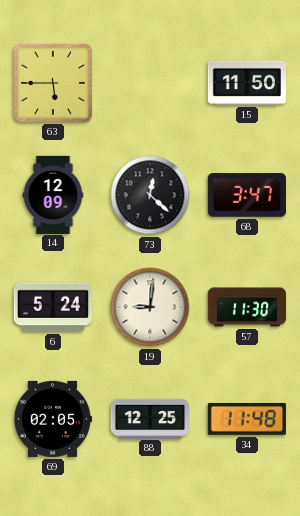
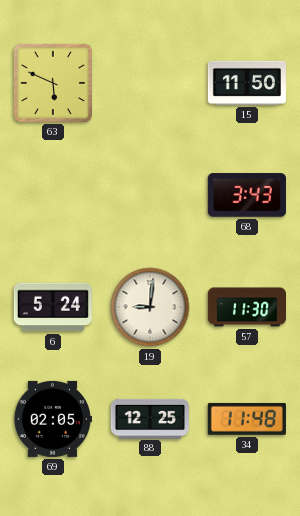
63: 5:45 -> 5:49
14: 12:09 -> none
73: 12:22 -> none
68: 3:47 -> 3:43
